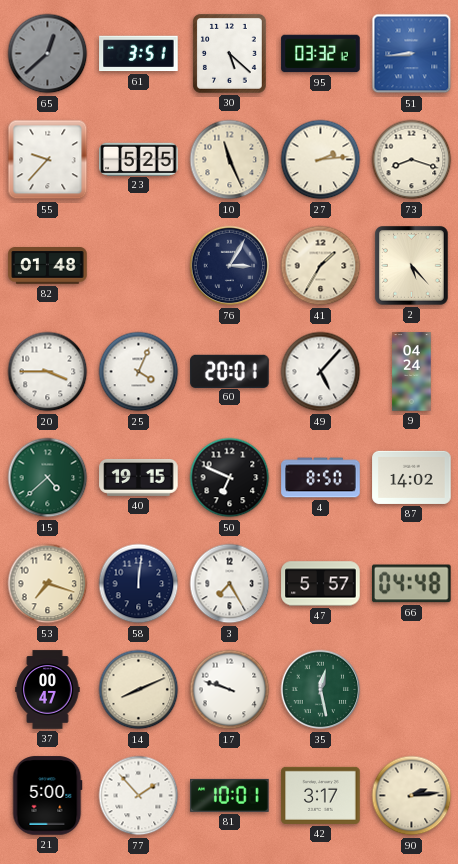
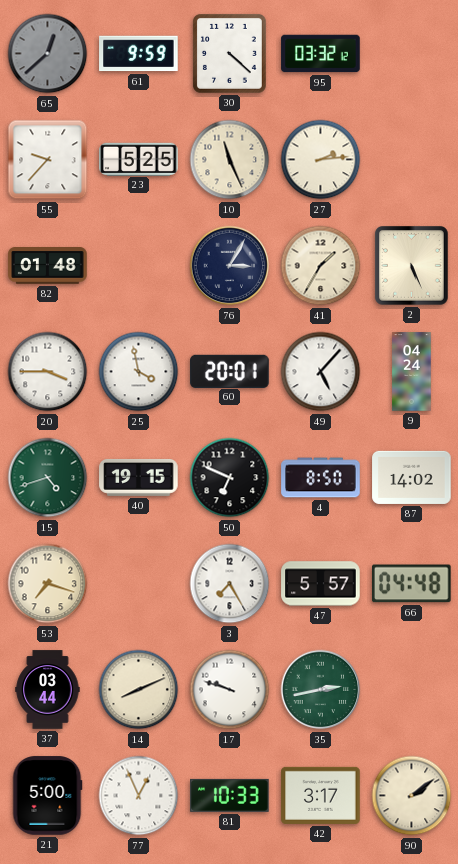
61: 3:51 -> 9:59
30: 5:22 -> 4:22
51: 8:44 -> none
73: 8:18 -> none
2: 5:23 -> 5:26
25: 4:04 -> 3:58
15: 4:38 -> 4:42
58: 12:01 -> none
37: 00:47 -> 03:44
35: 12:28 -> 2:43
77: 1:53 -> 12:56
81: 10:01 -> 10:33
90: 2:14 -> 2:09
